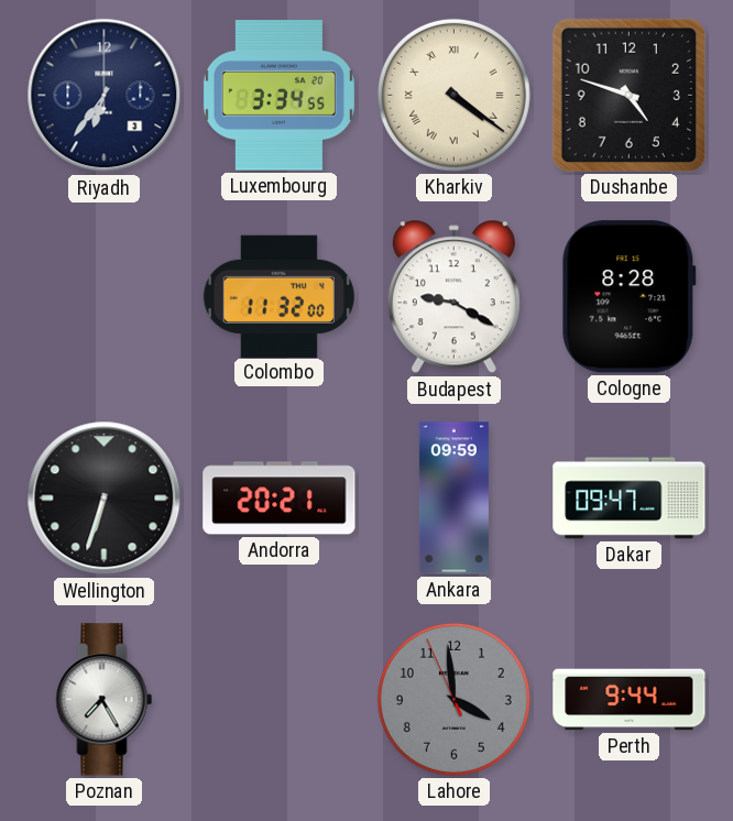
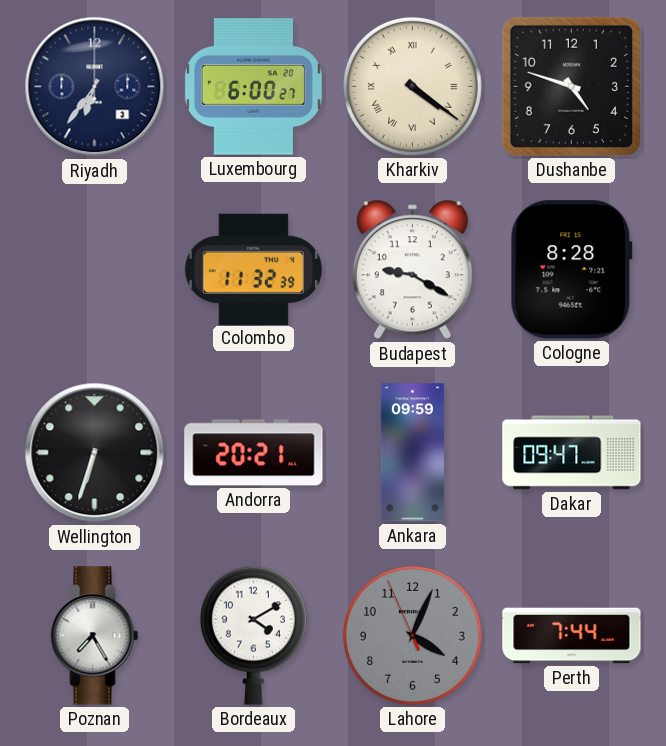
Luxembourg: 3:34 -> 6:00
Colombo: 11:32:00 -> 11:32:39
Bordeaux: none -> 4:10
Lahore: 3:58 -> 4:03
Perth: 9:44 -> 7:44
